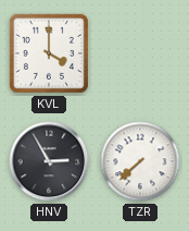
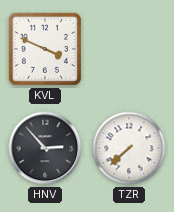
KVL: 4:00 -> 3:49
HNV: 2:55 -> 2:53
